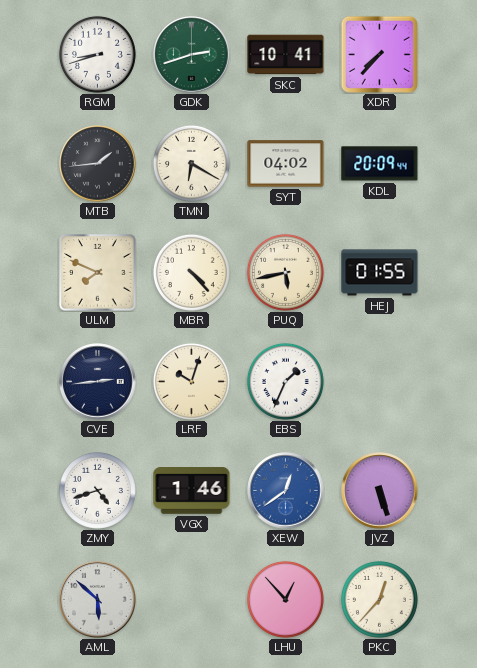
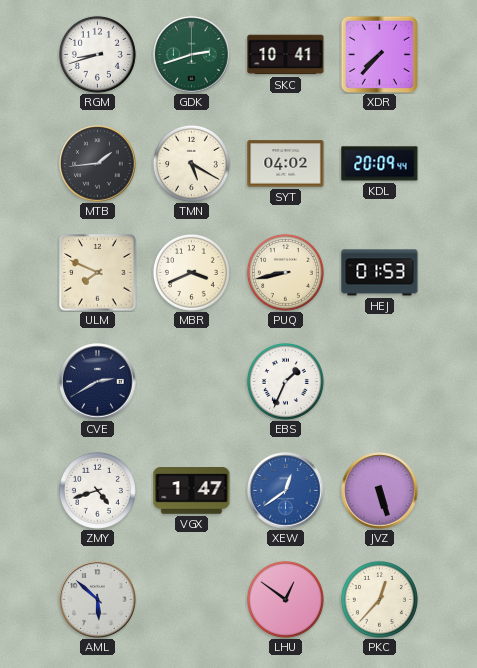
TMN: 6:20 -> 5:20
MBR: 4:23 -> 3:41
PUQ: 5:43 -> 8:43
HEJ: 01:55 -> 01:53
CVE: 2:44 -> 2:40
LRF: 10:03 -> none
VGX: 1:46 -> 1:47
LHU: 12:53 -> 12:51
